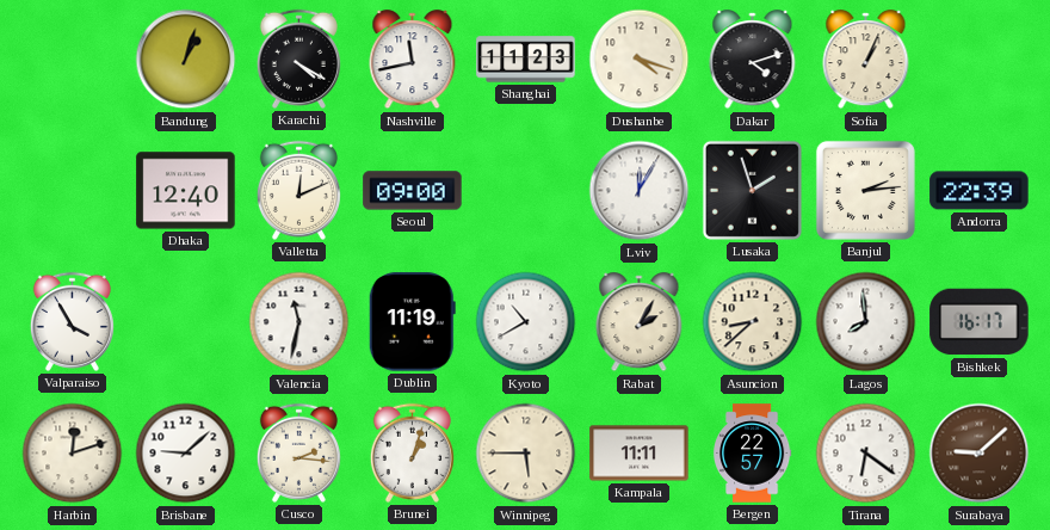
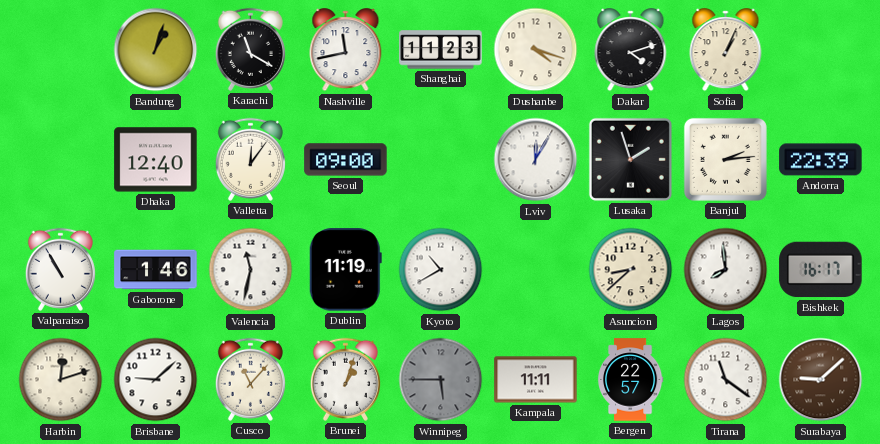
Karachi: 4:20 -> 11:20
Valletta: 12:11 -> 12:06
Valparaiso: 3:55 -> 10:55
Gaborone: none -> 1:46
Rabat: 2:05 -> none
Cusco: 2:16 -> 11:07
Winnipeg dial: cream -> grey
Tirana: 6:21 -> 11:21
